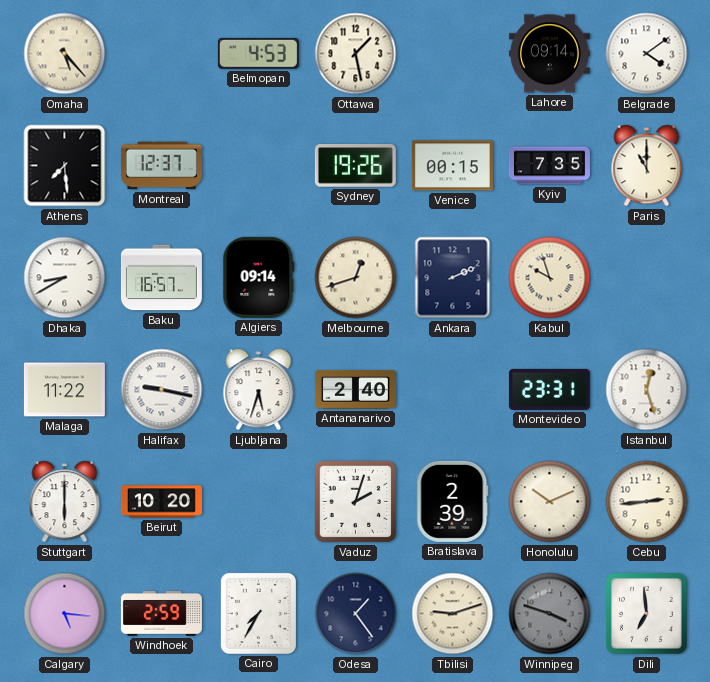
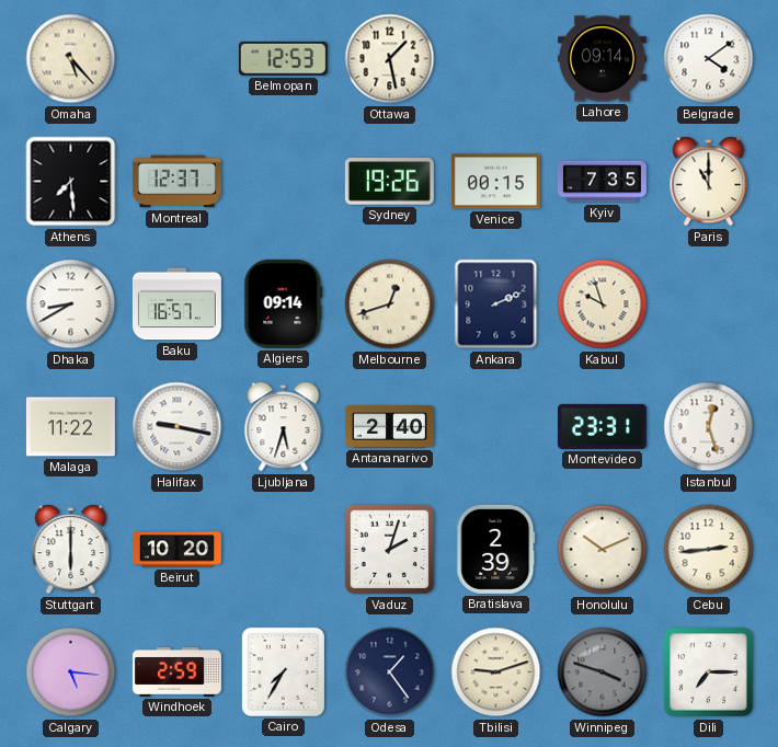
Belmopan: 4:53 -> 12:53
Dili: 6:59 -> 7:15
